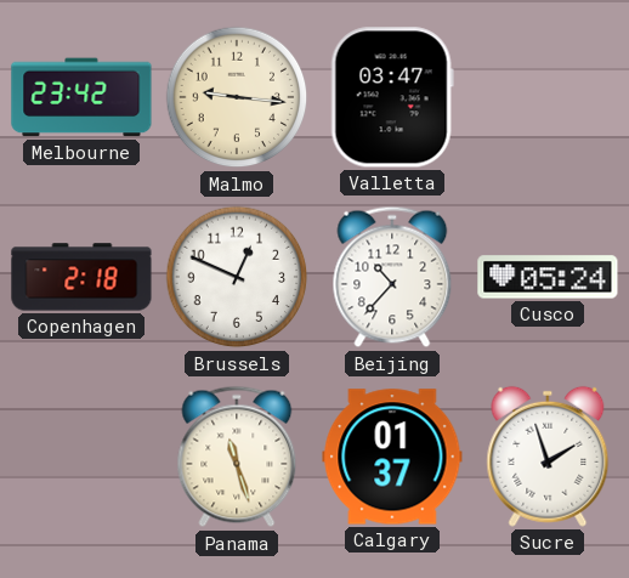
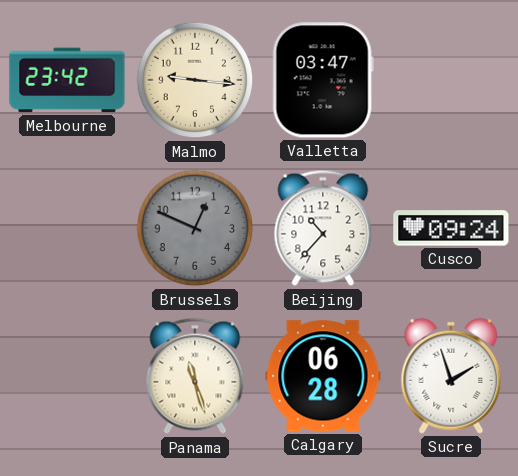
Copenhagen: 2:18 -> none
Brussels dial: white -> grey
Cusco: 05:24 -> 09:24
Calgary: 01:37 -> 06:28
